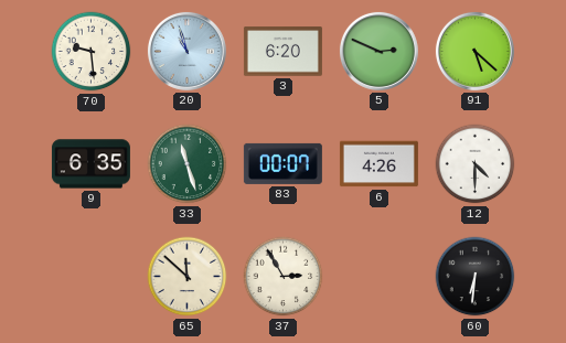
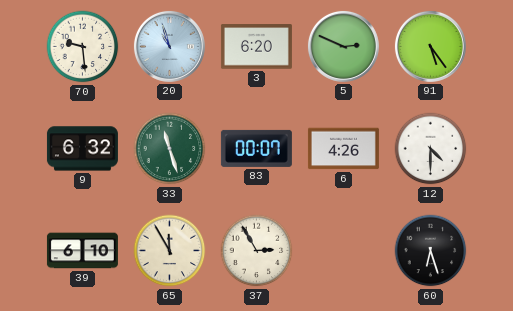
91: 5:22 -> 5:24
9: 6:35 -> 6:32
39: none -> 6:10
65: 11:52 -> 11:55
60: 6:31 -> 6:27
